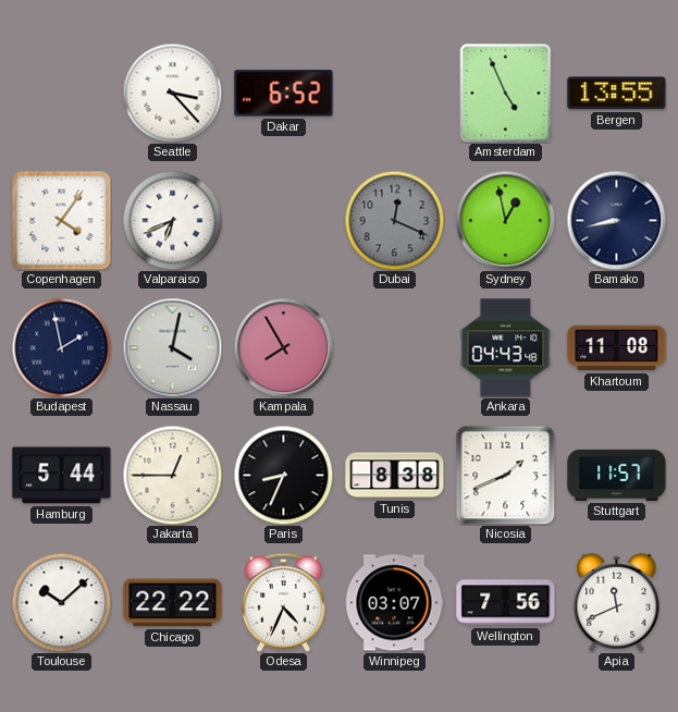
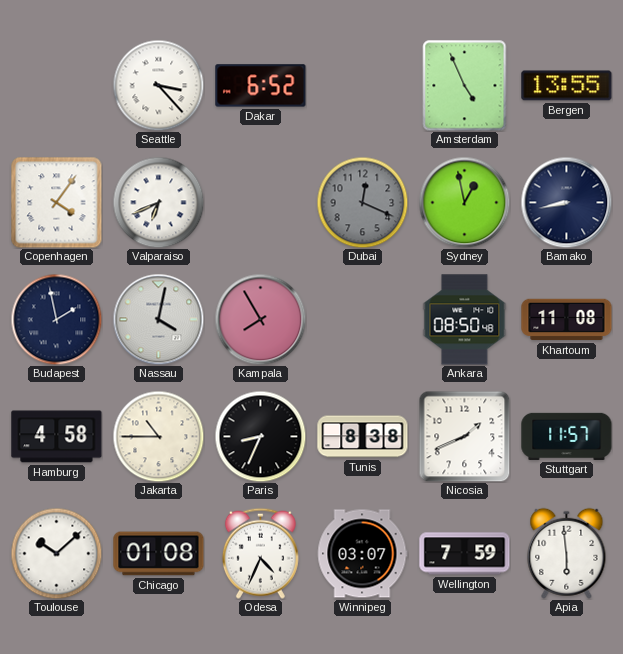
Ankara: 04:43 -> 08:50
Hamburg: 5:44 -> 4:58
Jakarta: 12:45 -> 10:45
Chicago: 22:22 -> 01:08
Wellington: 7:56 -> 7:59
Apia: 11:41 -> 5:59
